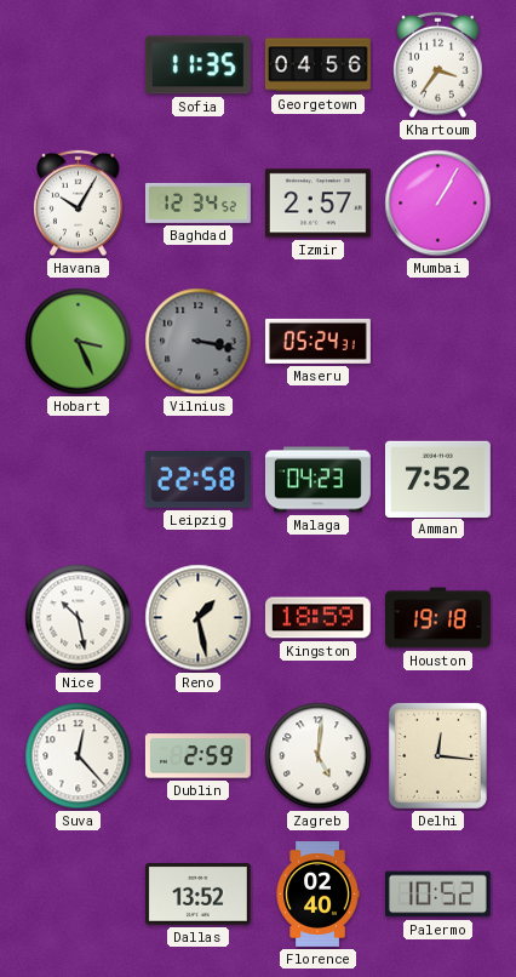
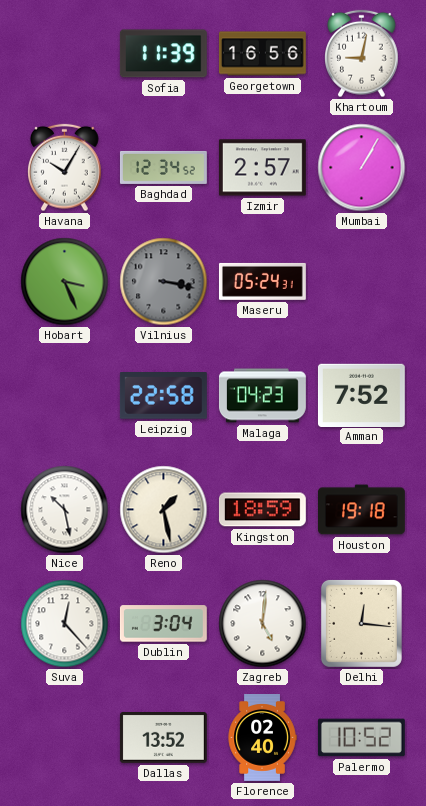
Sofia: 11:35 -> 11:39
Georgetown: 04:56 -> 16:56
Khartoum: 3:36 -> 9:02
Dublin: 2:59 -> 3:04
